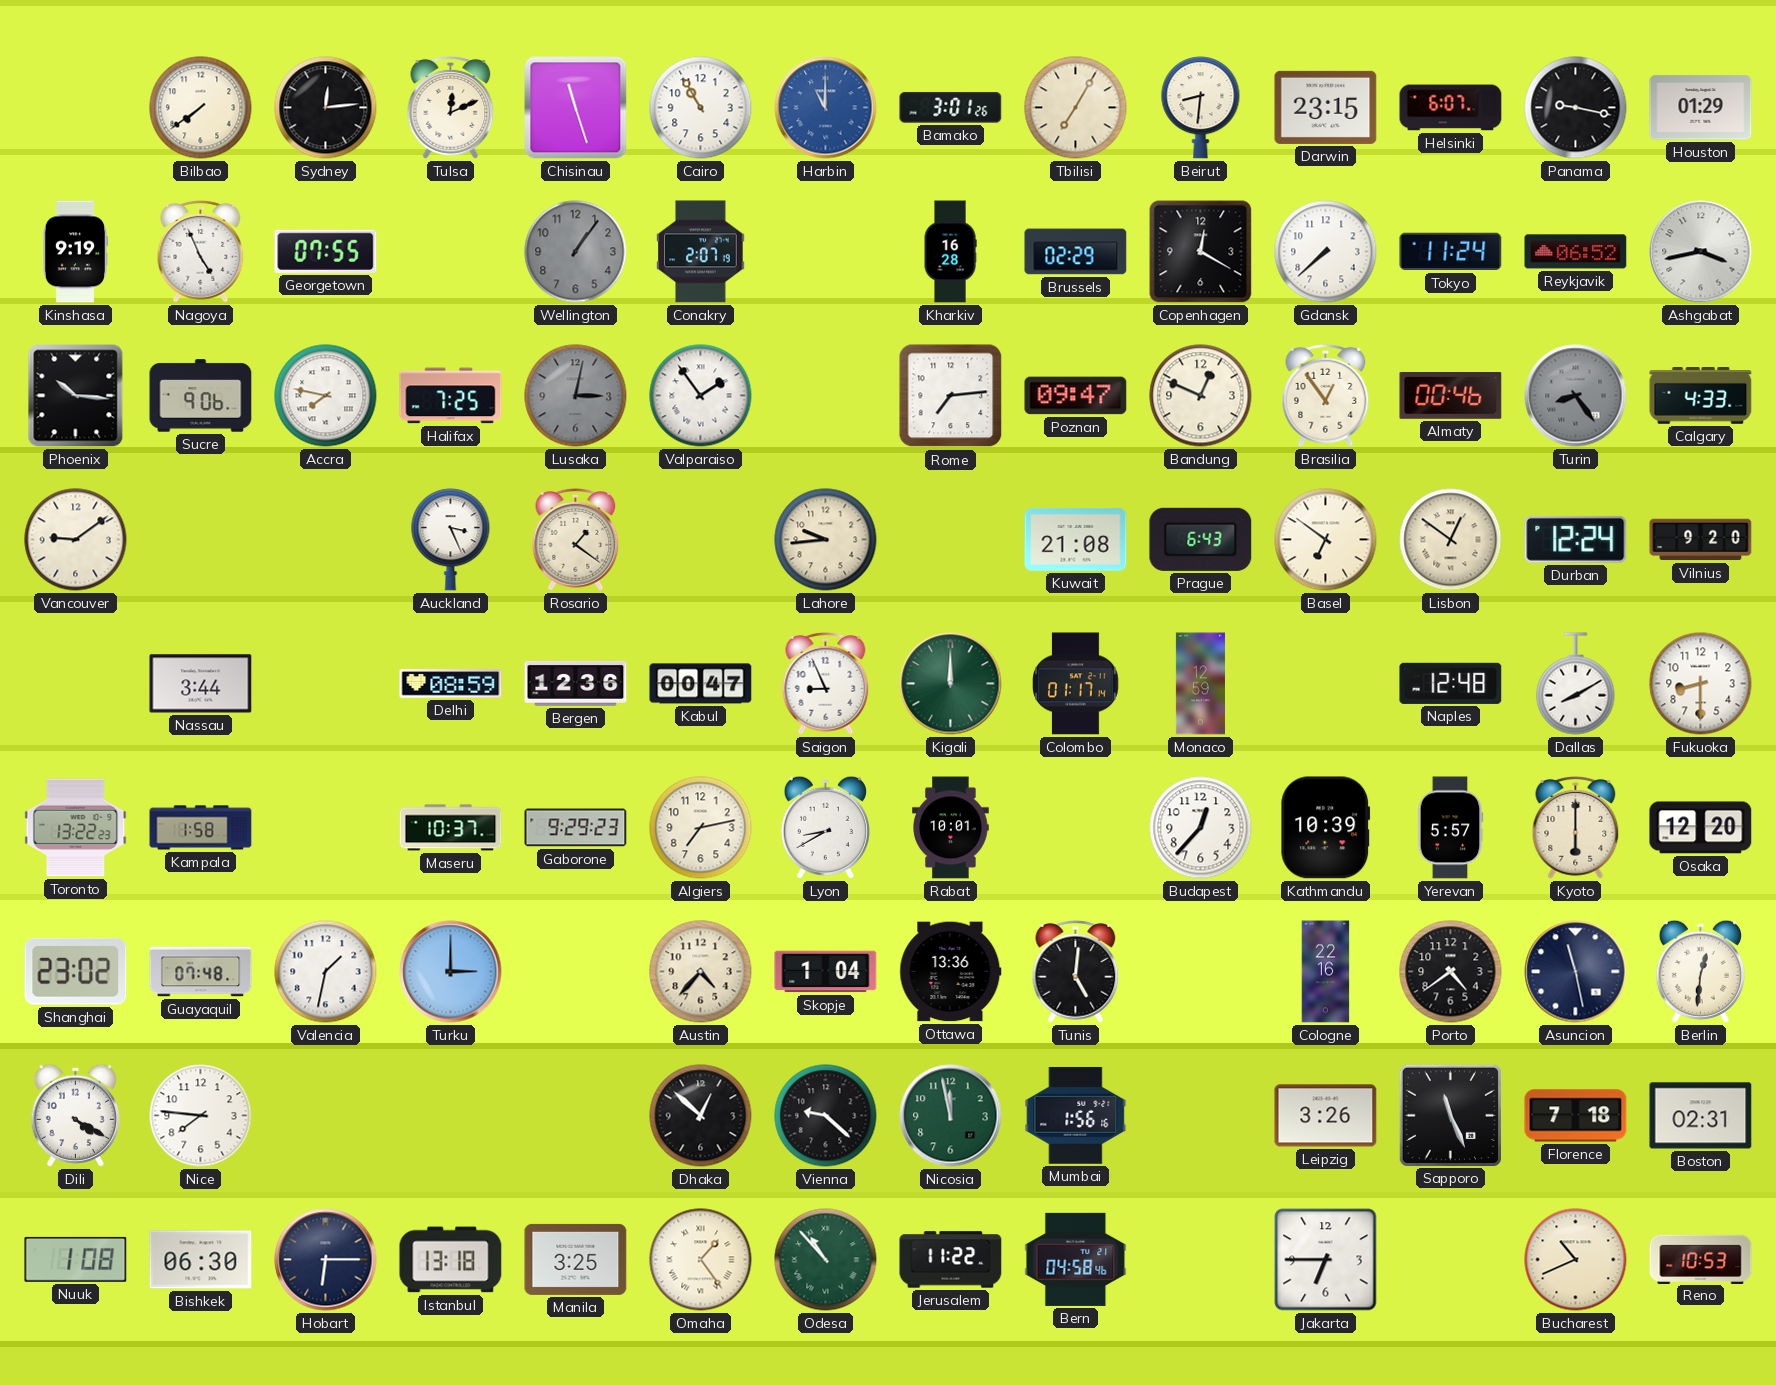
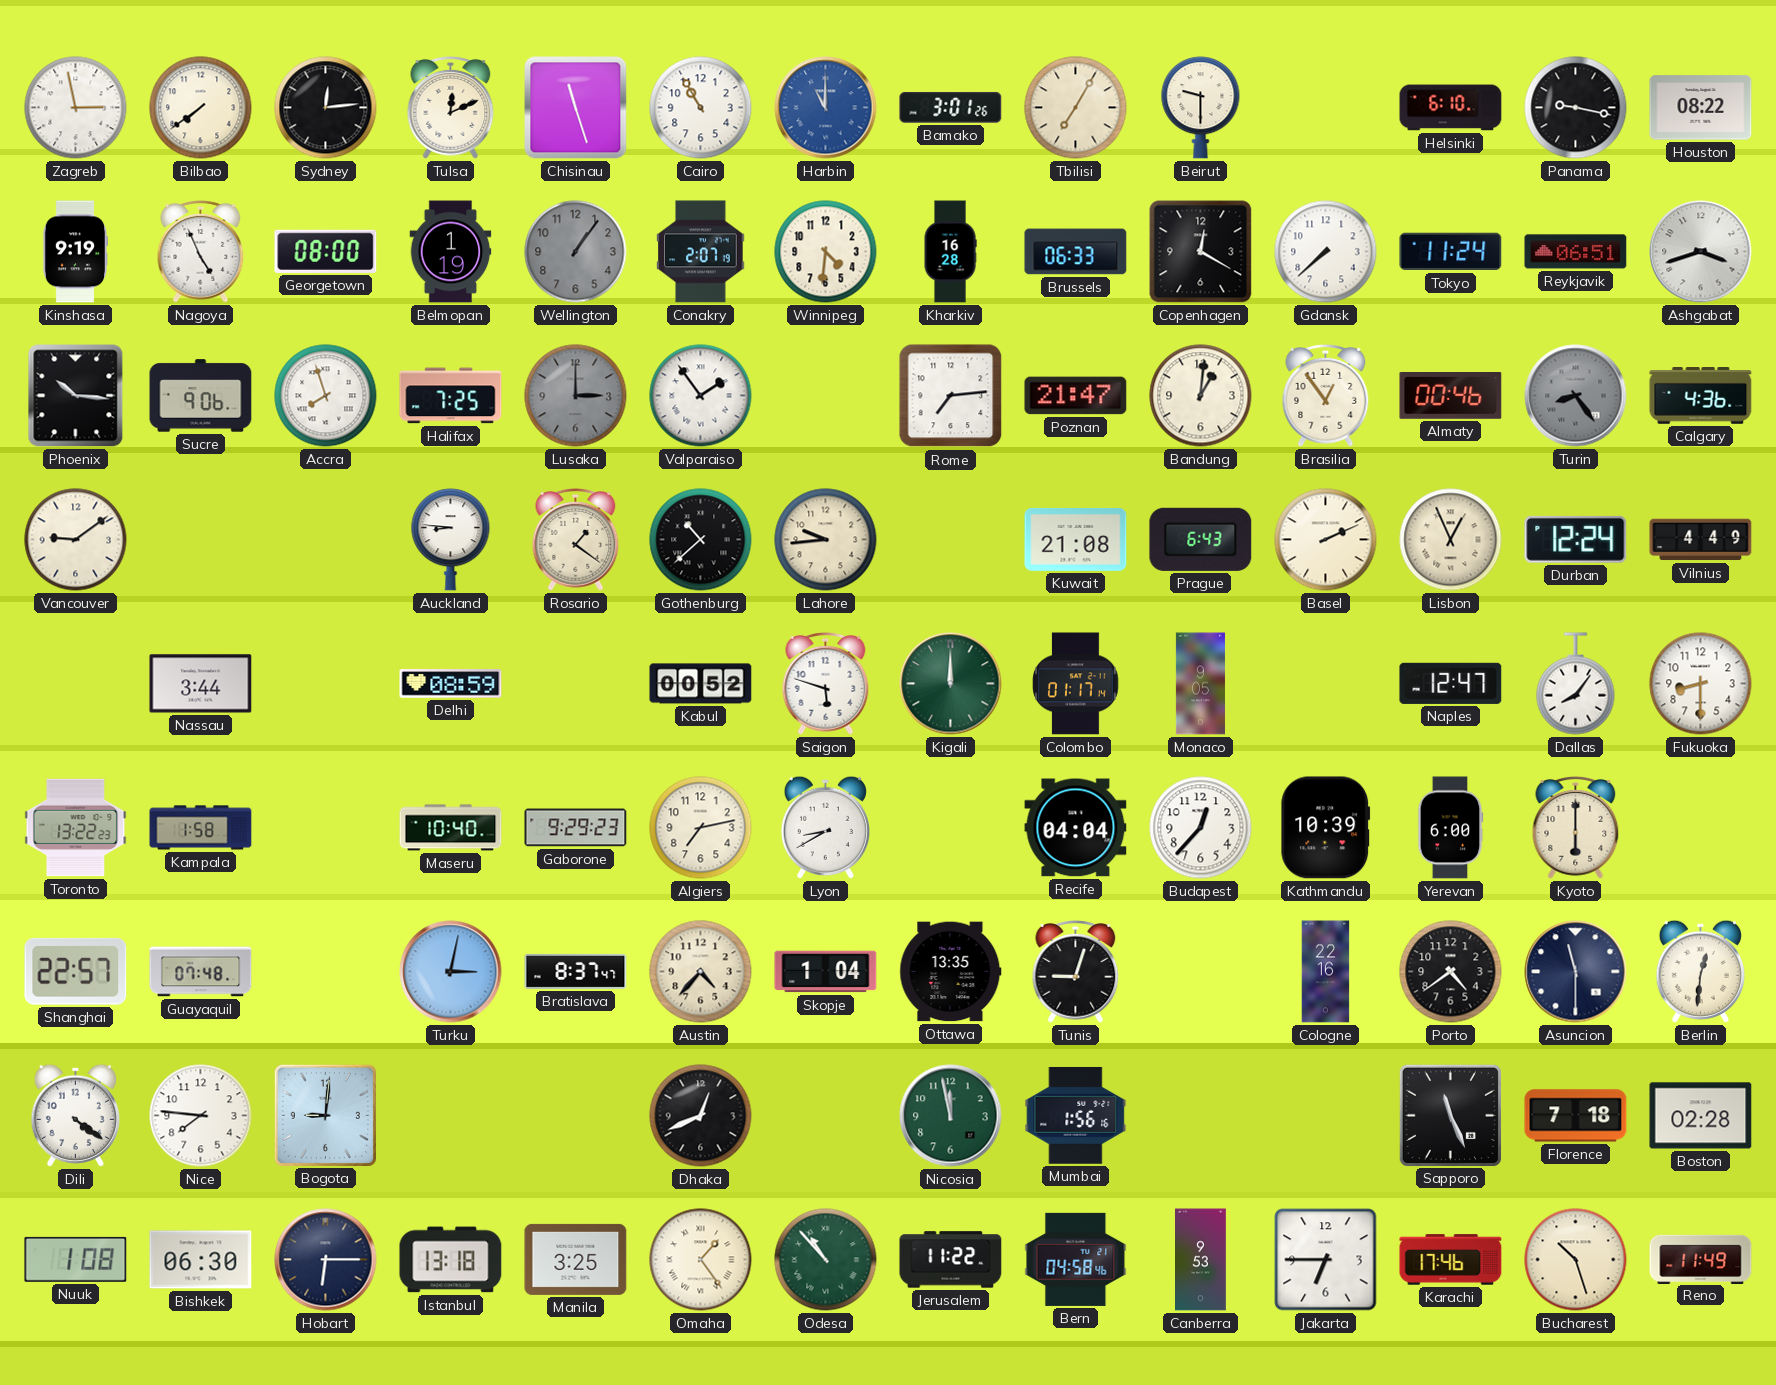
Zagreb: none -> 2:58
Beirut: 8:31 -> 9:30
Darwin: 23:15 -> none
Helsinki: 6:07 -> 6:10
Houston: 01:29 -> 08:22
Georgetown: 07:55 -> 08:00
Belmopan: none -> 1:19
Winnipeg: none -> 4:31
Brussels: 02:29 -> 06:33
Reykjavik: 06:52 -> 06:51
Ashgabat: 3:43 -> 3:42
Accra: 7:47 -> 7:57
Lusaka: 3:02 -> 3:00
Poznan: 09:47 -> 21:47
Bandung: 12:49 -> 1:01
Calgary: 4:33 -> 4:36
Auckland: 3:26 -> 8:46
Gothenburg: none -> 10:38
Basel: 6:51 -> 2:11
Lisbon: 12:51 -> 12:56
Vilnius: 9:20 -> 4:49
Bergen: 12:36 -> none
Kabul: 00:47 -> 00:52
Saigon: 8:56 -> 5:48
Monaco: 12:59 -> 9:05
Naples: 12:48 -> 12:47
Dallas: 8:10 -> 8:06
Maseru: 10:37 -> 10:40
Rabat: 10:01 -> none
Recife: none -> 04:04
Yerevan: 5:57 -> 6:00
Osaka: 12:20 -> none
Shanghai: 23:02 -> 22:57
Valencia: 1:32 -> none
Turku: 3:00 -> 3:02
Bratislava: none -> 8:37
Ottawa: 13:36 -> 13:35
Tunis: 5:01 -> 9:03
Asuncion: 11:28 -> 11:30
Dili: 4:20 -> 4:21
Bogota: none -> 9:01
Dhaka: 12:52 -> 12:41
Vienna: 9:22 -> none
Leipzig: 3:26 -> none
Boston: 02:31 -> 02:28
Canberra: none -> 9:53
Karachi: none -> 17:46
Bucharest: 10:41 -> 10:27
Reno: 10:53 -> 11:49
